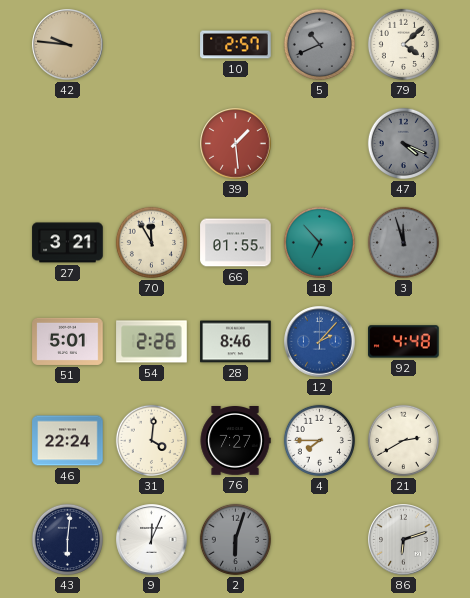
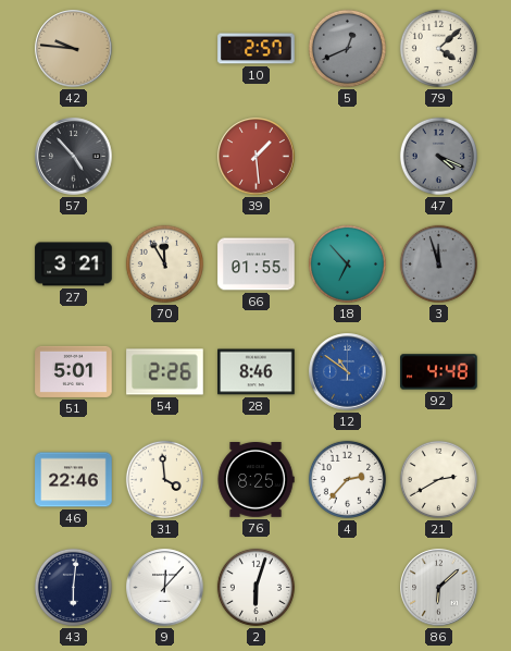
5: 10:41 -> 12:41
57: none -> 4:53
12: 2:07 -> 10:51
46: 22:24 -> 22:46
31: 4:01 -> 3:59
76: 7:27 -> 8:25
4: 7:45 -> 2:37
9: 12:04 -> 12:07
2 dial: grey -> white
86: 6:12 -> 6:08
